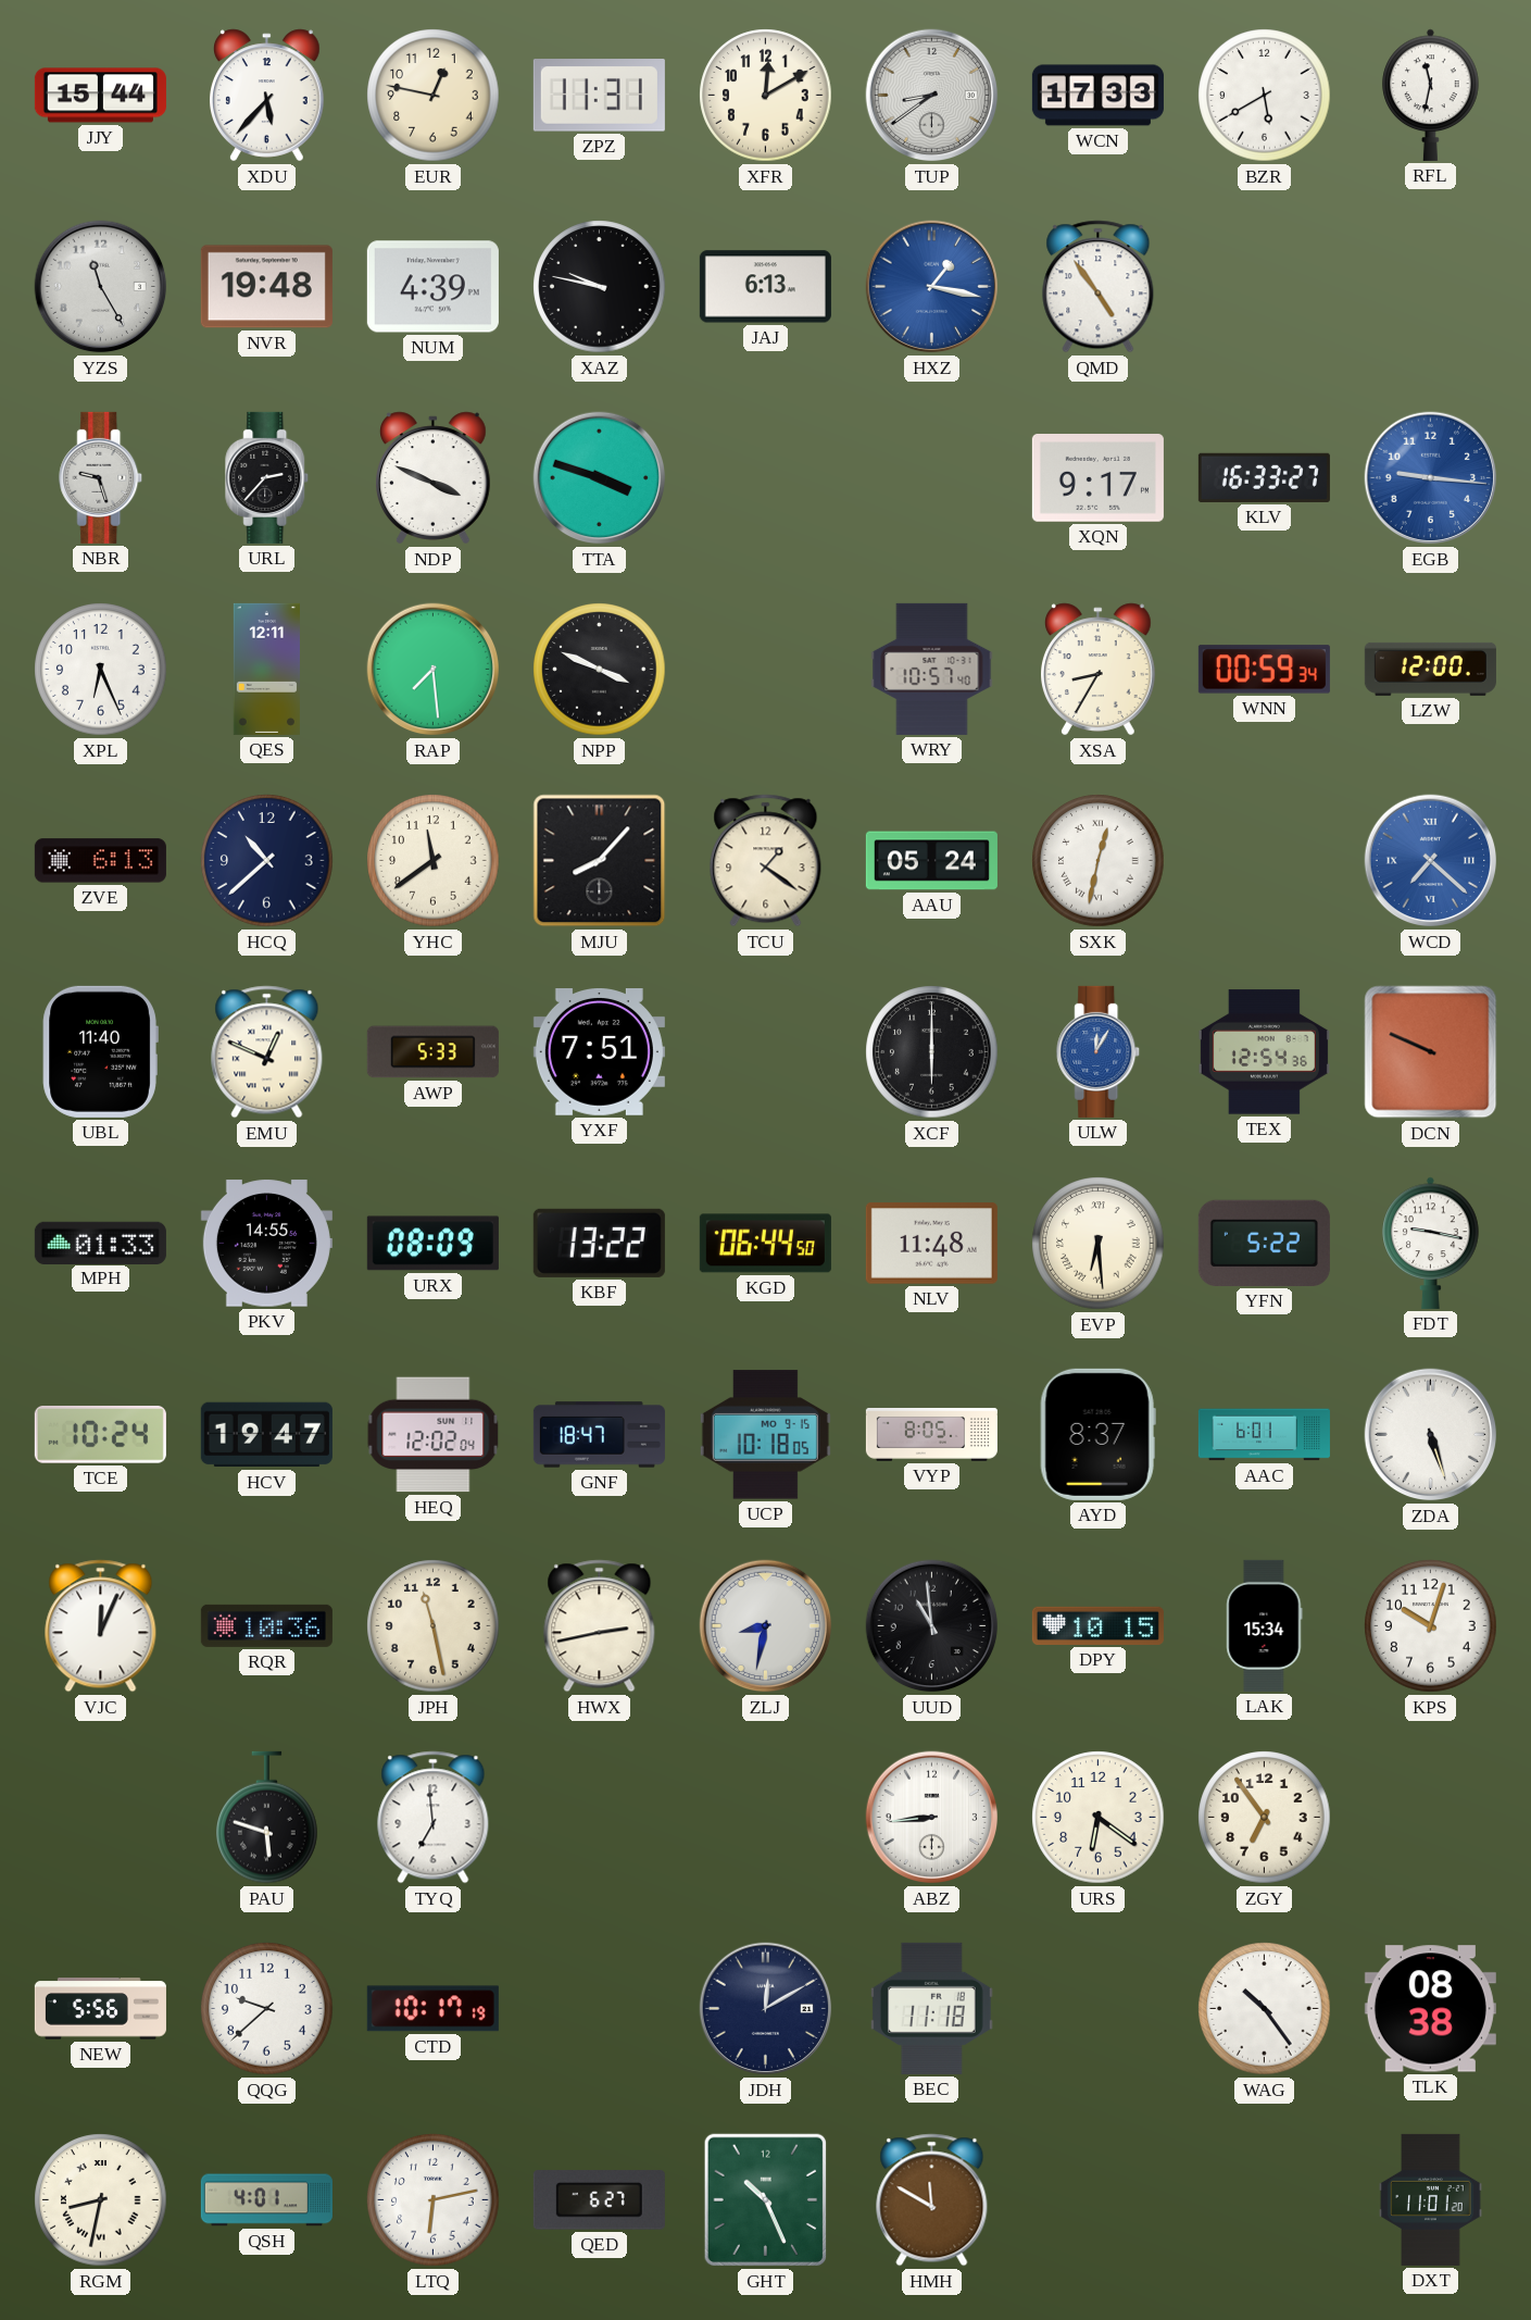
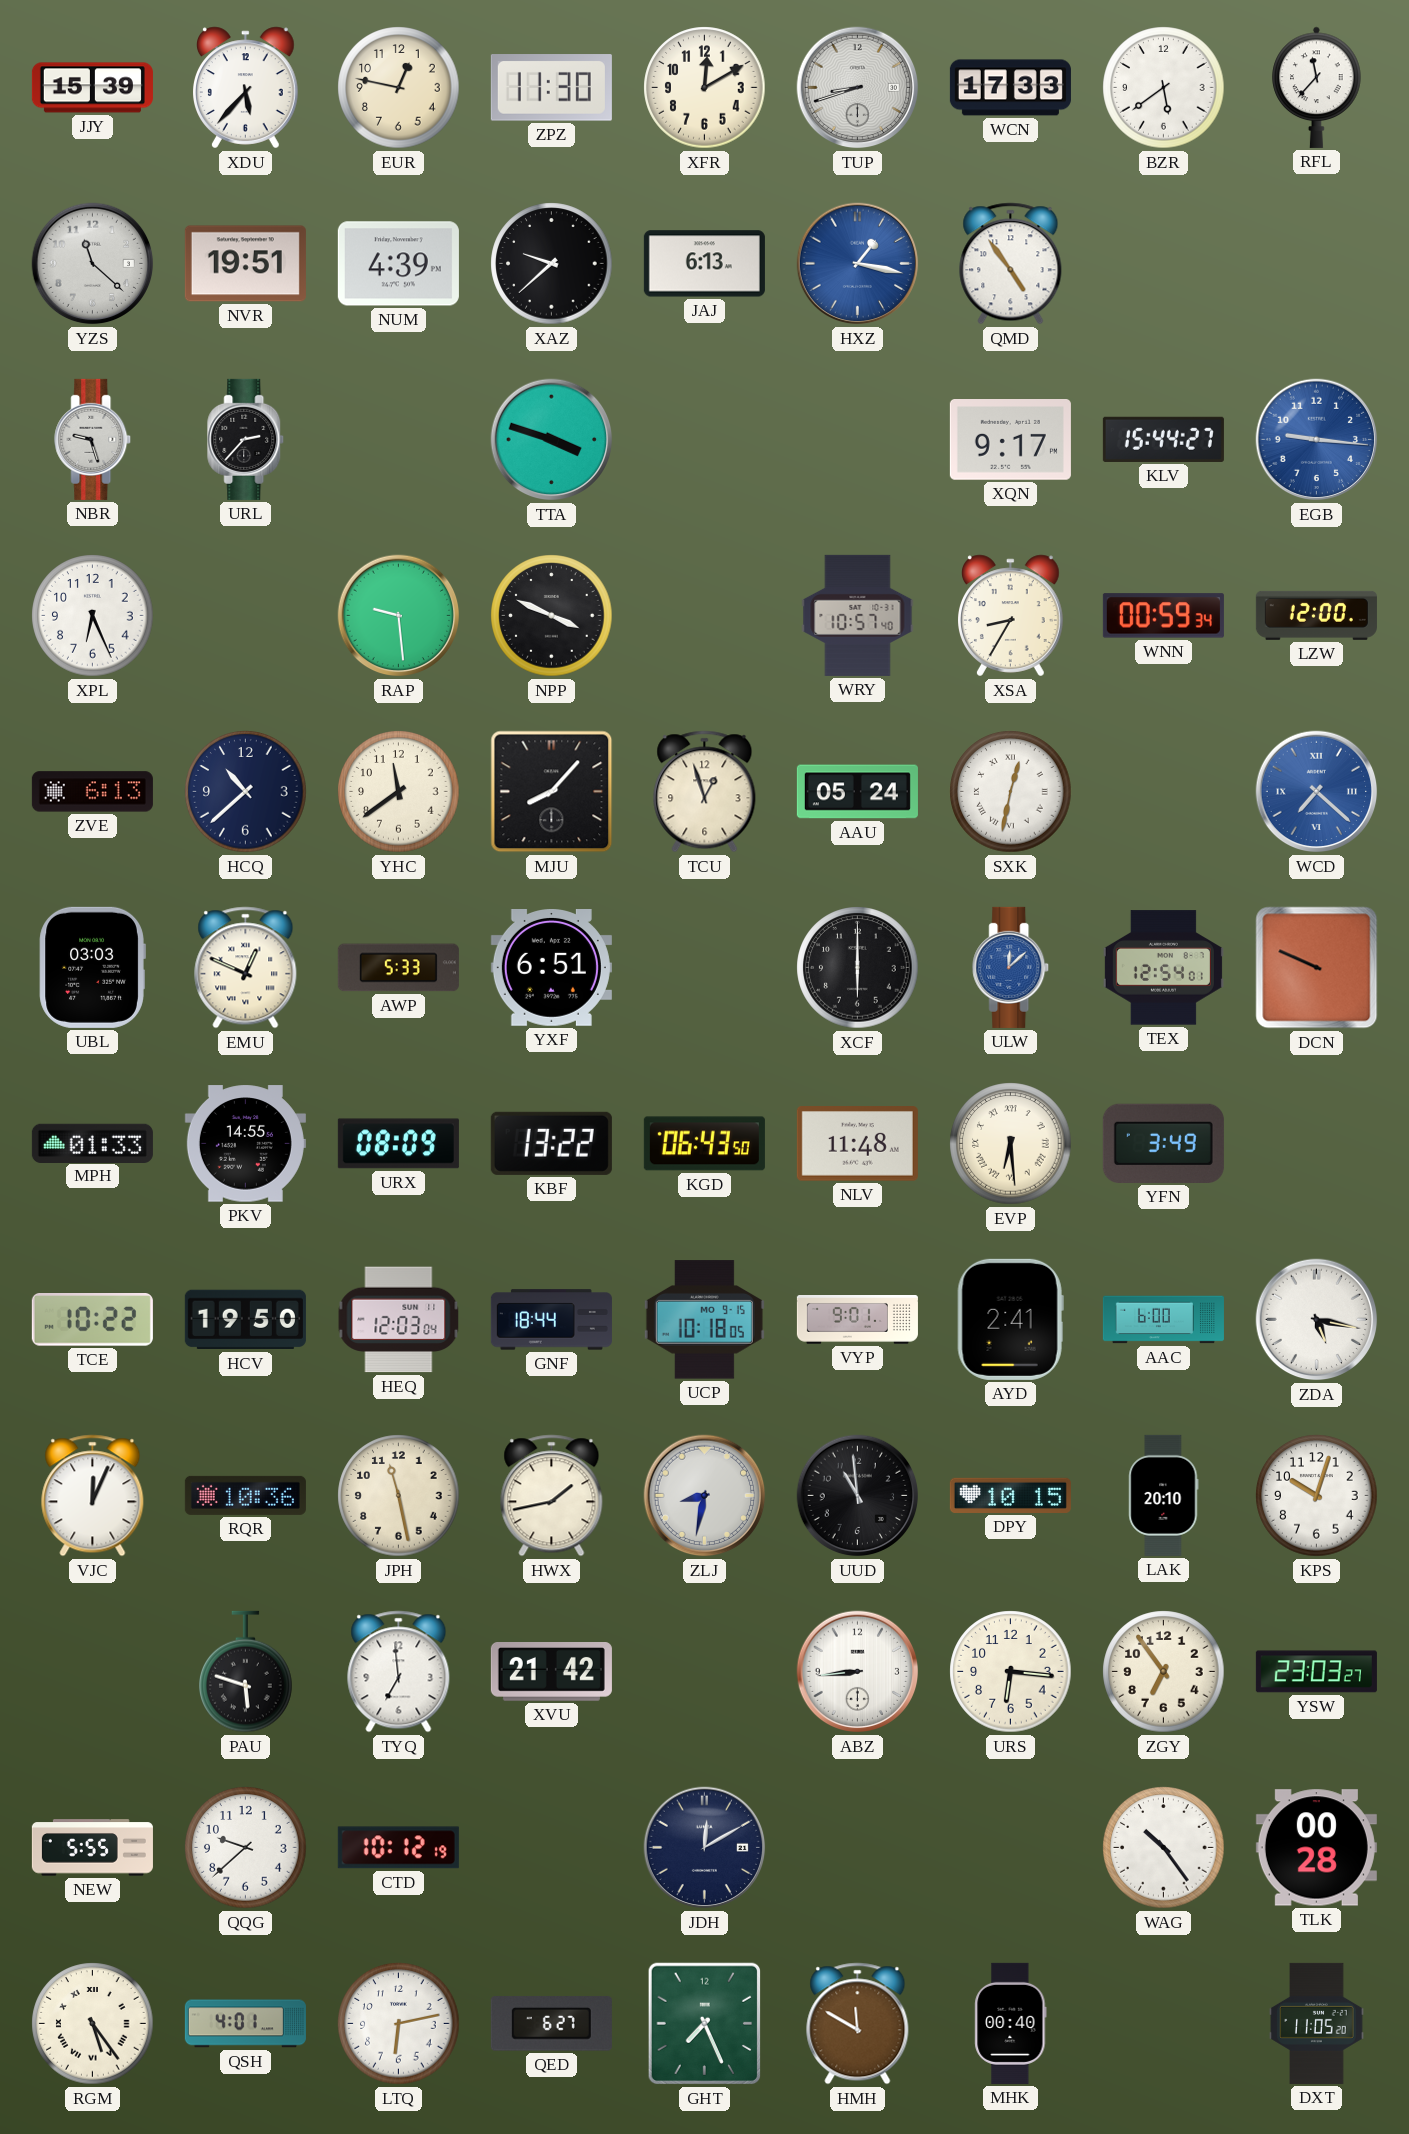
JJY: 15:44 -> 15:39
ZPZ: 11:31 -> 11:30
TUP: 8:39 -> 8:42
BZR: 5:40 -> 5:39
RFL: 11:32 -> 11:37
YZS: 11:25 -> 11:22
NVR: 19:48 -> 19:51
XAZ: 9:47 -> 9:38
NDP: 3:49 -> none
KLV: 16:33 -> 15:44
QES: 12:11 -> none
RAP: 7:29 -> 9:29
TCU: 1:21 -> 12:57
UBL: 11:40 -> 03:03
YXF: 7:51 -> 6:51
ULW: 12:05 -> 12:08
TEX: 12:54:36 -> 12:54:01
KGD: 06:44 -> 06:43
YFN: 5:22 -> 3:49
FDT: 9:17 -> none
TCE: 10:24 -> 10:22
HCV: 19:47 -> 19:50
HEQ: 12:02 -> 12:03
GNF: 18:47 -> 18:44
VYP: 8:05 -> 9:01
AYD: 8:37 -> 2:41
AAC: 6:01 -> 6:00
ZDA: 5:27 -> 5:17
HWX: 2:43 -> 1:43
LAK: 15:34 -> 20:10
XVU: none -> 21:42
URS: 6:21 -> 6:16
YSW: none -> 23:03
NEW: 5:56 -> 5:55
CTD: 10:17 -> 10:12
BEC: 11:18 -> none
TLK: 08:38 -> 00:28
RGM: 8:32 -> 5:24
GHT: 10:26 -> 7:26
MHK: none -> 00:40
DXT: 11:01 -> 11:05
